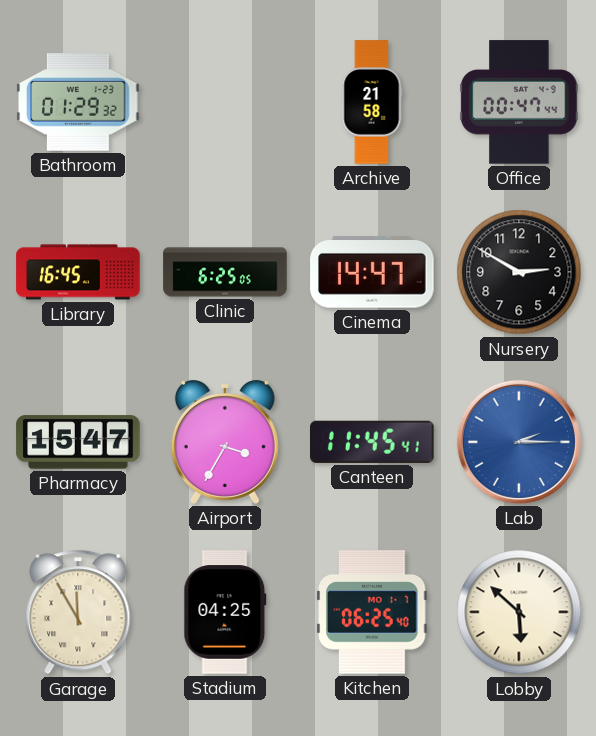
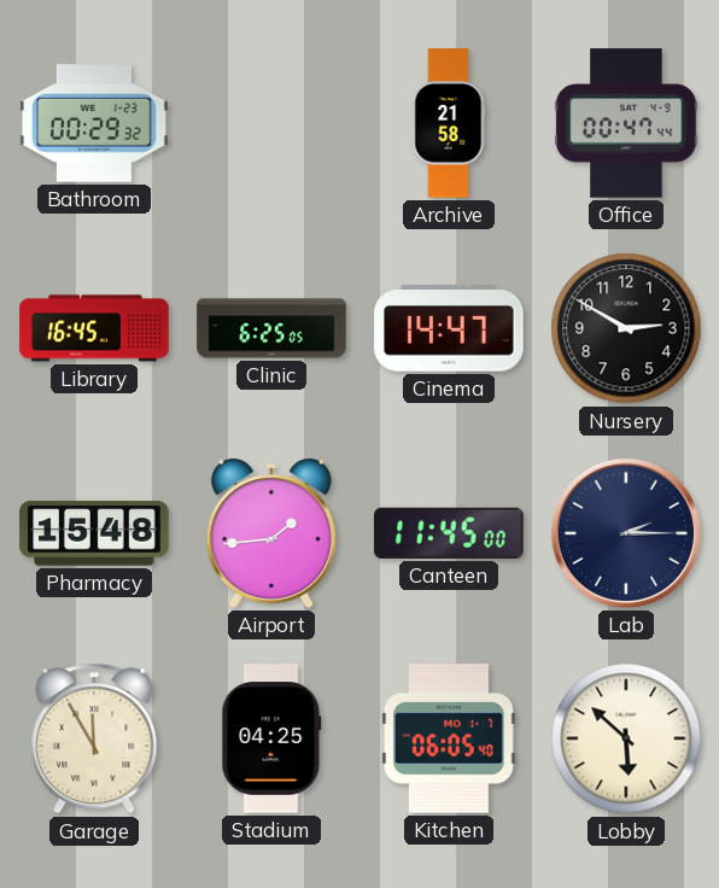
Bathroom: 01:29 -> 00:29
Pharmacy: 15:47 -> 15:48
Airport: 3:35 -> 1:44
Canteen: 11:45:41 -> 11:45:00
Lab dial: blue -> navy
Kitchen: 06:25 -> 06:05
